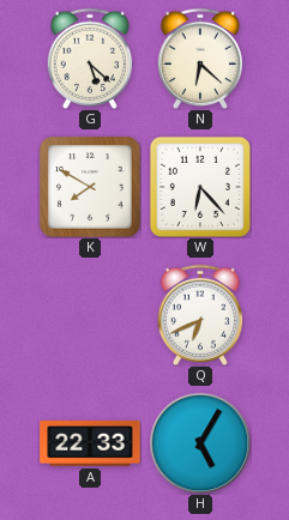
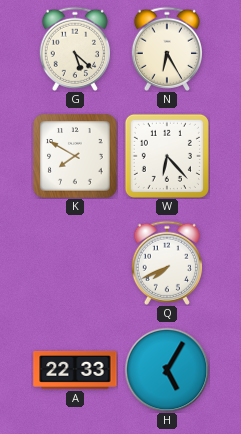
N: 6:22 -> 6:25
Q: 6:41 -> 7:41
